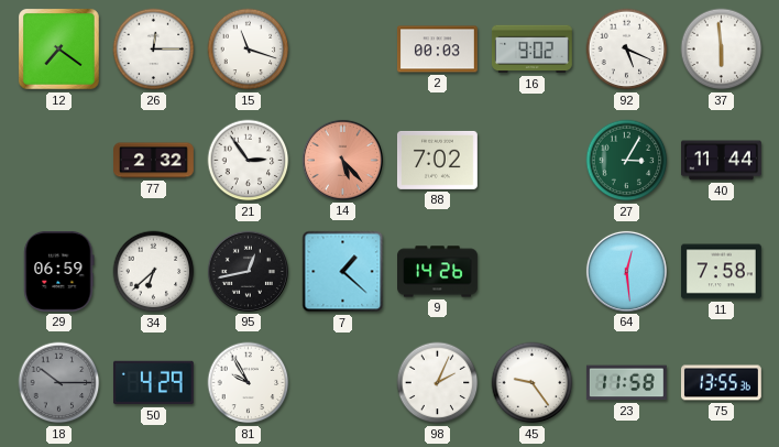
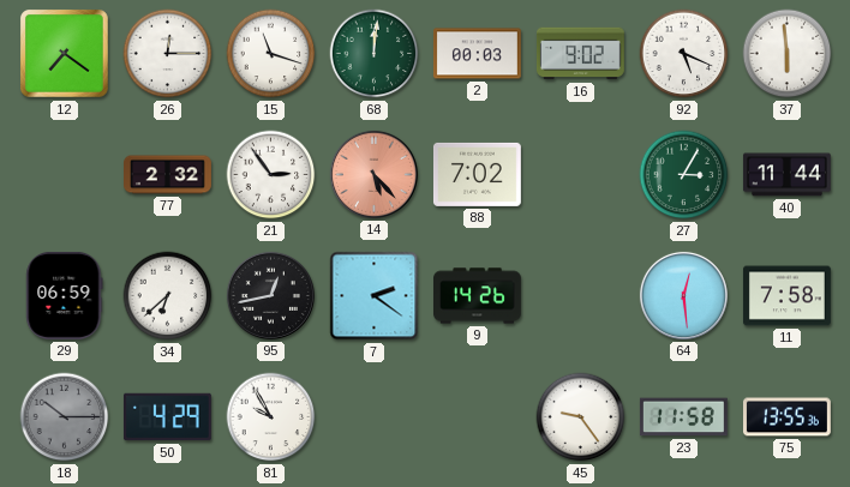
68: none -> 12:01
7: 1:22 -> 2:21
98: 2:04 -> none
